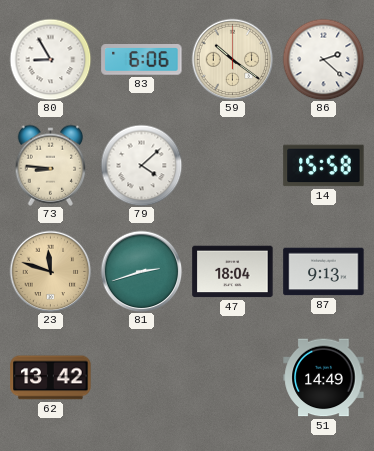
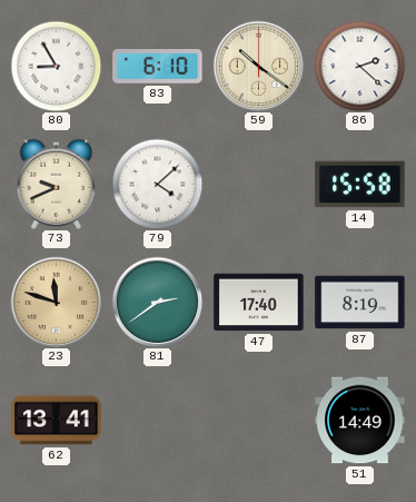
83: 6:06 -> 6:10
73: 8:46 -> 9:41
81: 2:42 -> 2:39
47: 18:04 -> 17:40
87: 9:13 -> 8:19
62: 13:42 -> 13:41
